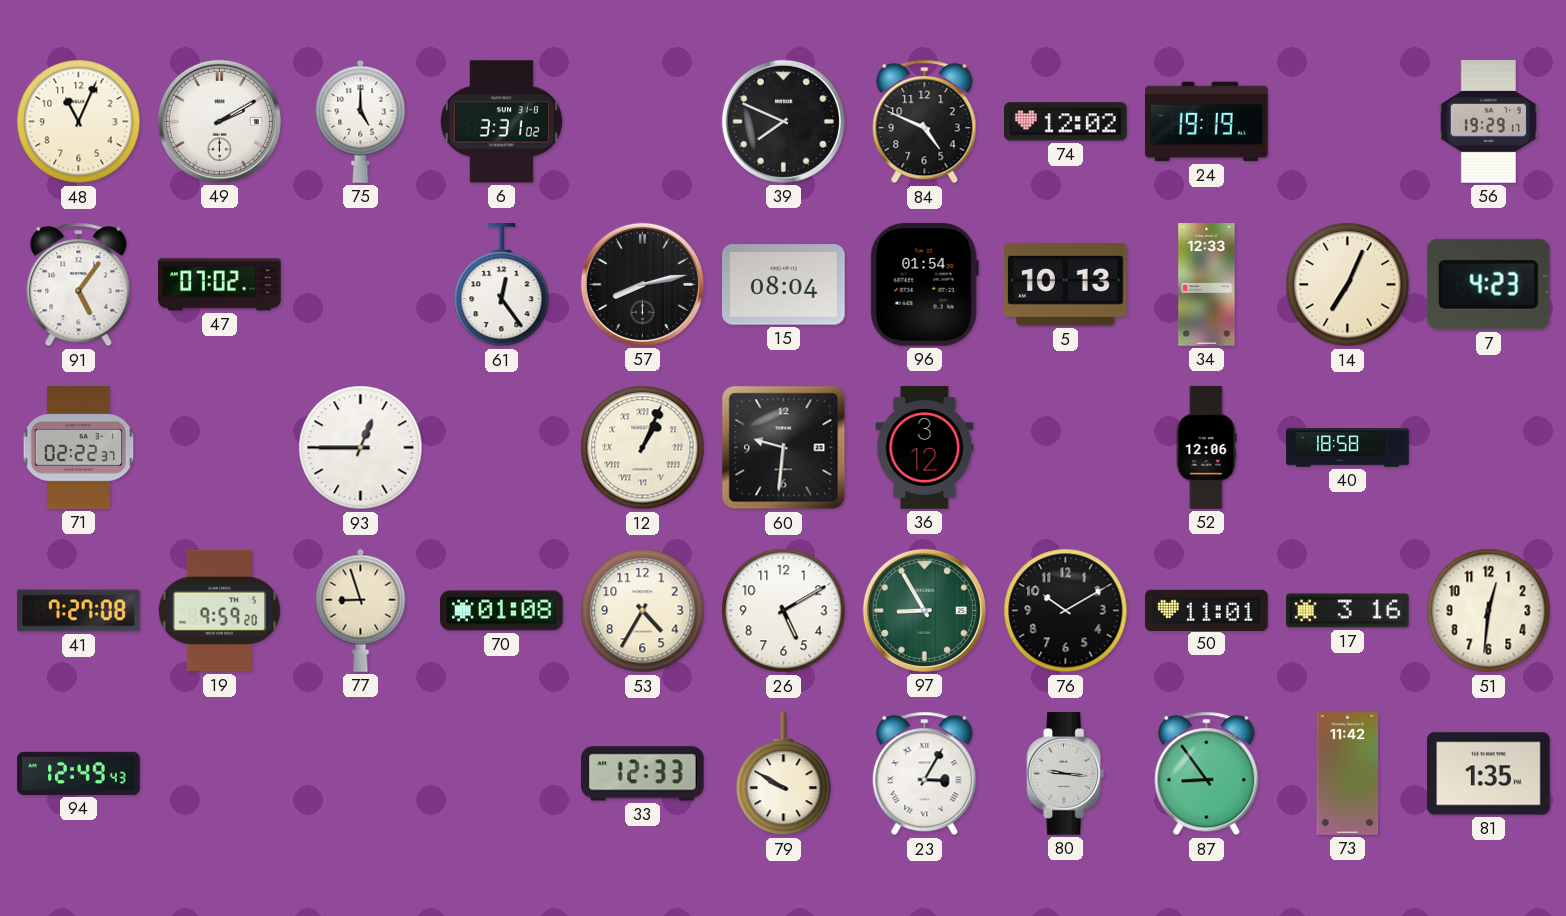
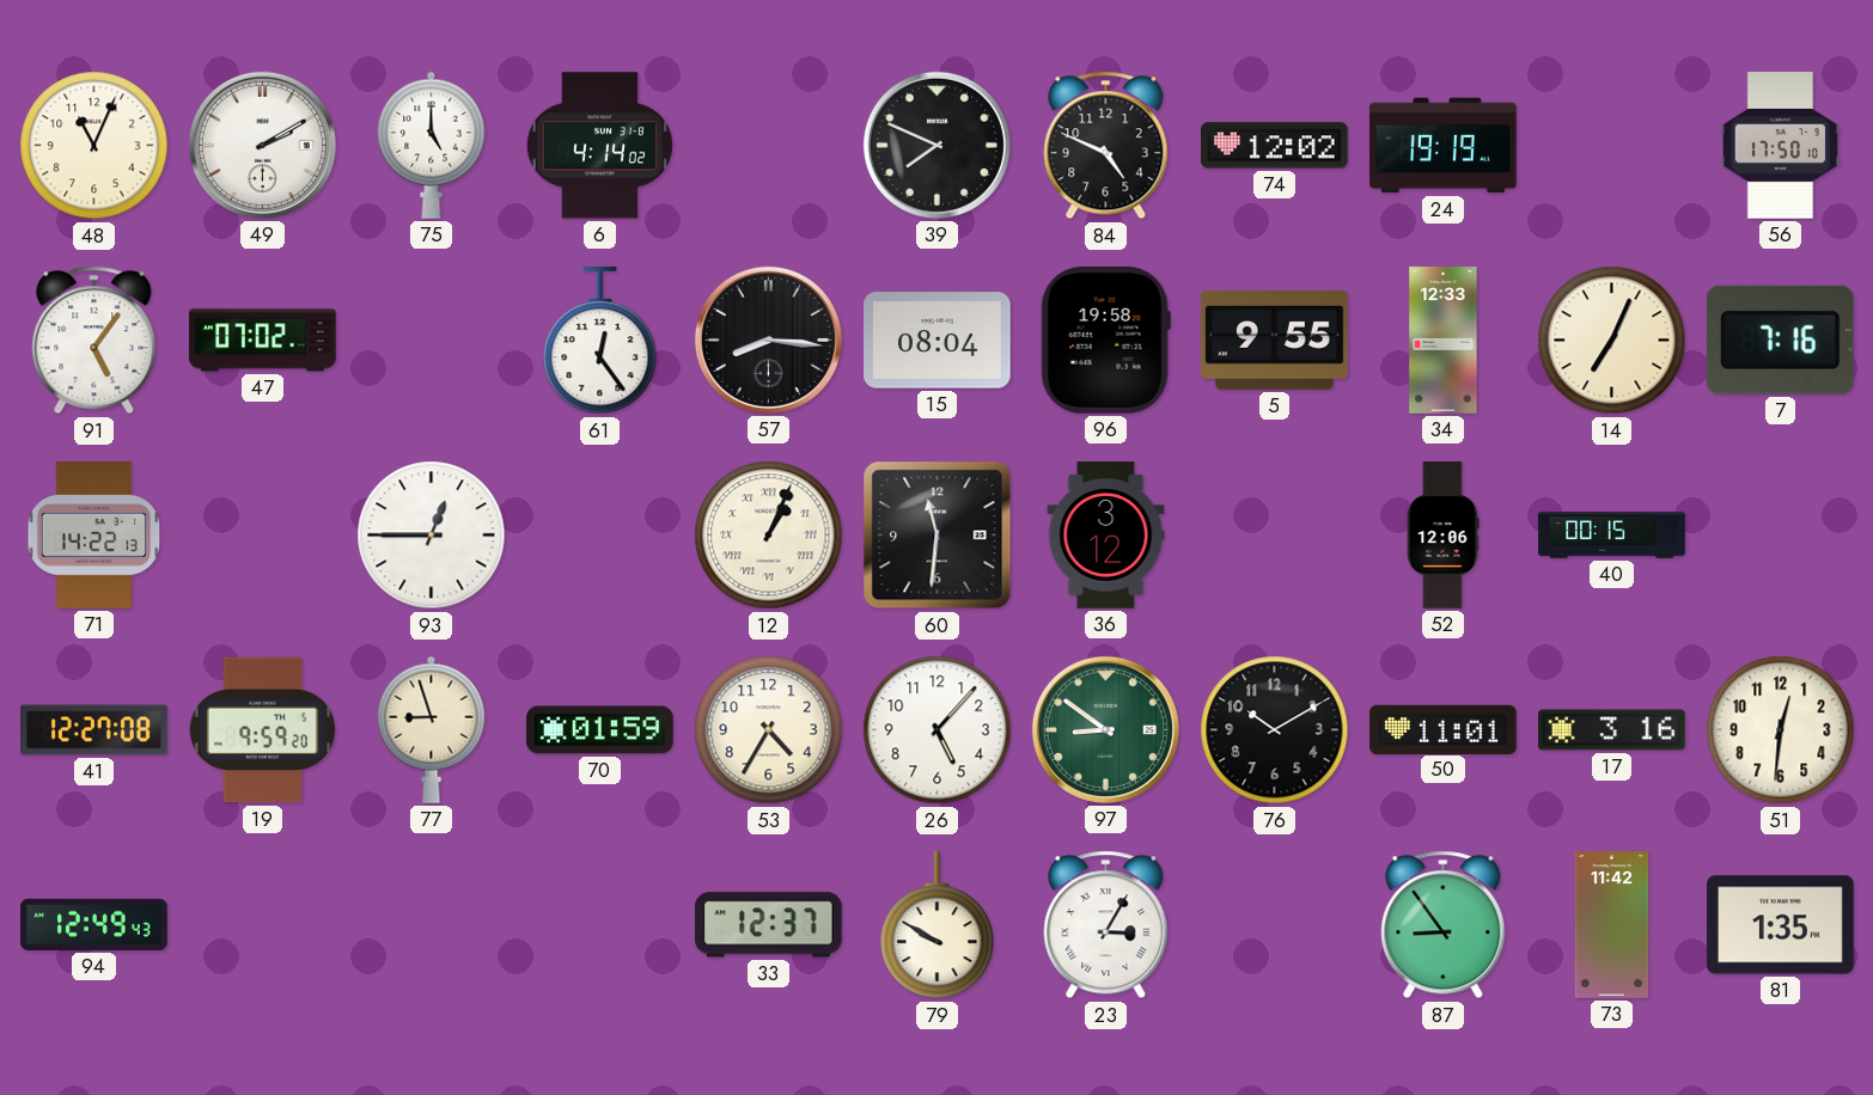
6: 3:31 -> 4:14
56: 19:29 -> 17:50
57: 8:13 -> 8:16
96: 01:54 -> 19:58
5: 10:13 -> 9:55
7: 4:23 -> 7:16
71: 02:22 -> 14:22
60: 9:31 -> 11:31
40: 18:58 -> 00:15
41: 7:27 -> 12:27
70: 01:08 -> 01:59
26: 5:10 -> 5:07
97: 8:55 -> 8:51
33: 12:33 -> 12:37
80: 9:16 -> none
